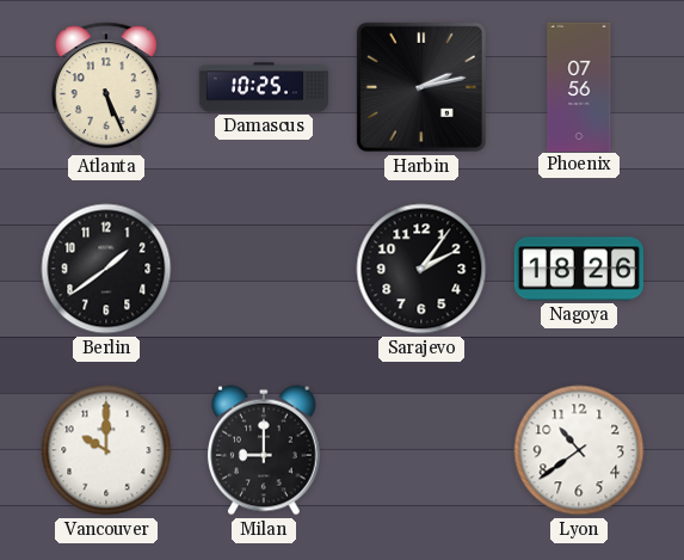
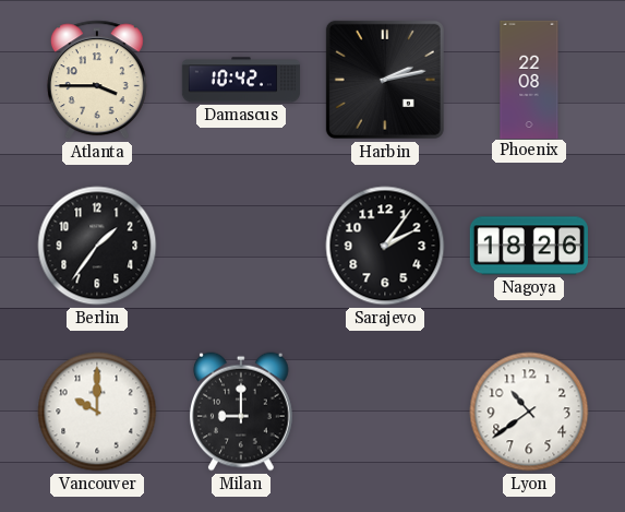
Atlanta: 5:26 -> 3:45
Damascus: 10:25 -> 10:42
Phoenix: 07:56 -> 22:08
Berlin: 1:39 -> 1:36
